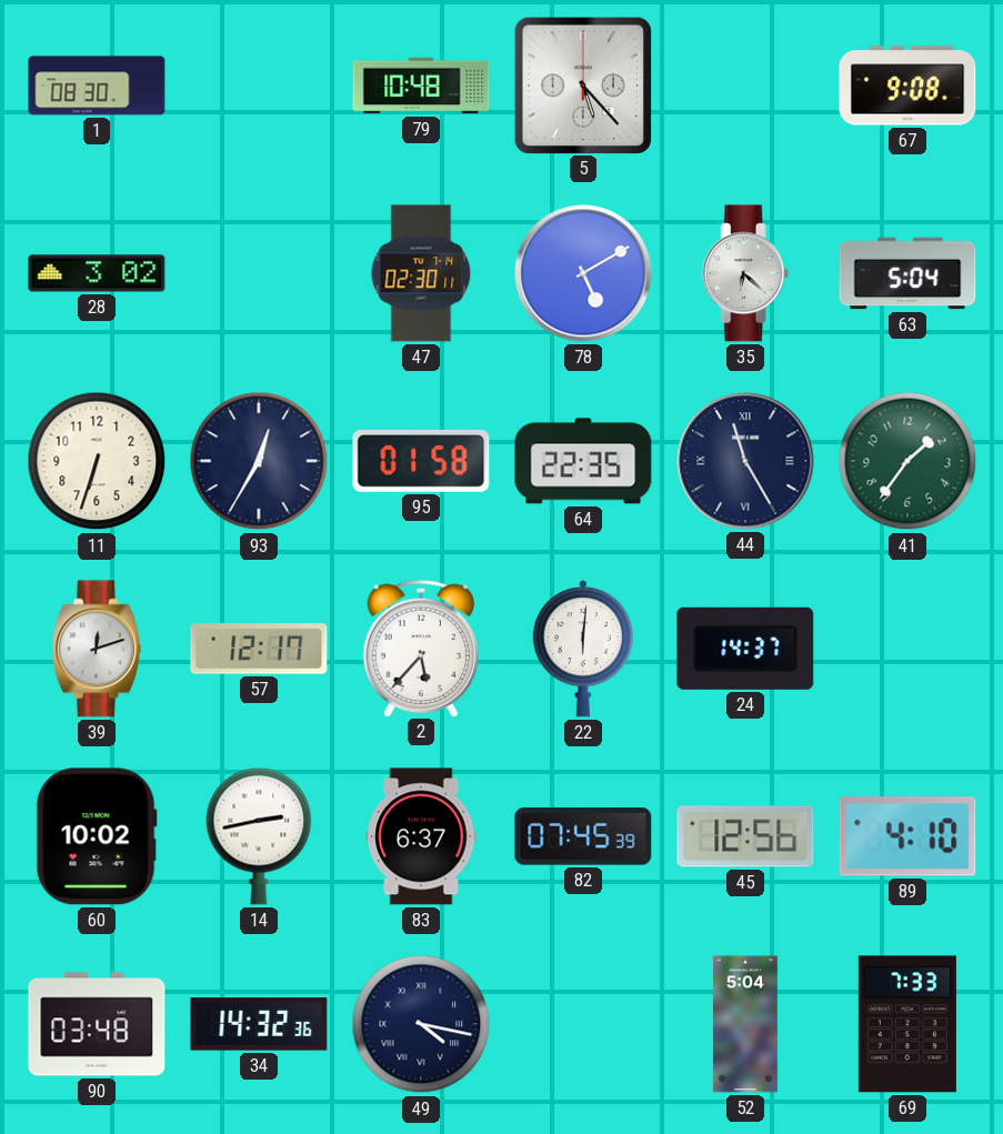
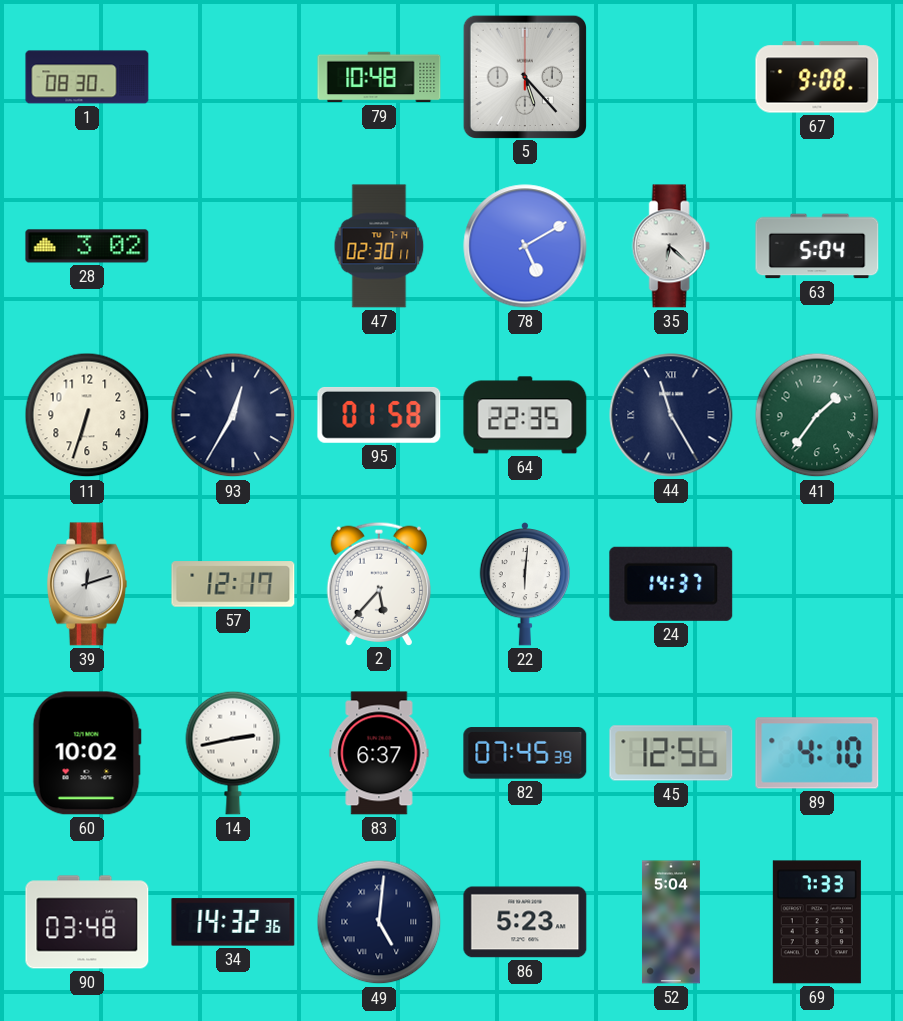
49: 4:17 -> 5:01
86: none -> 5:23
